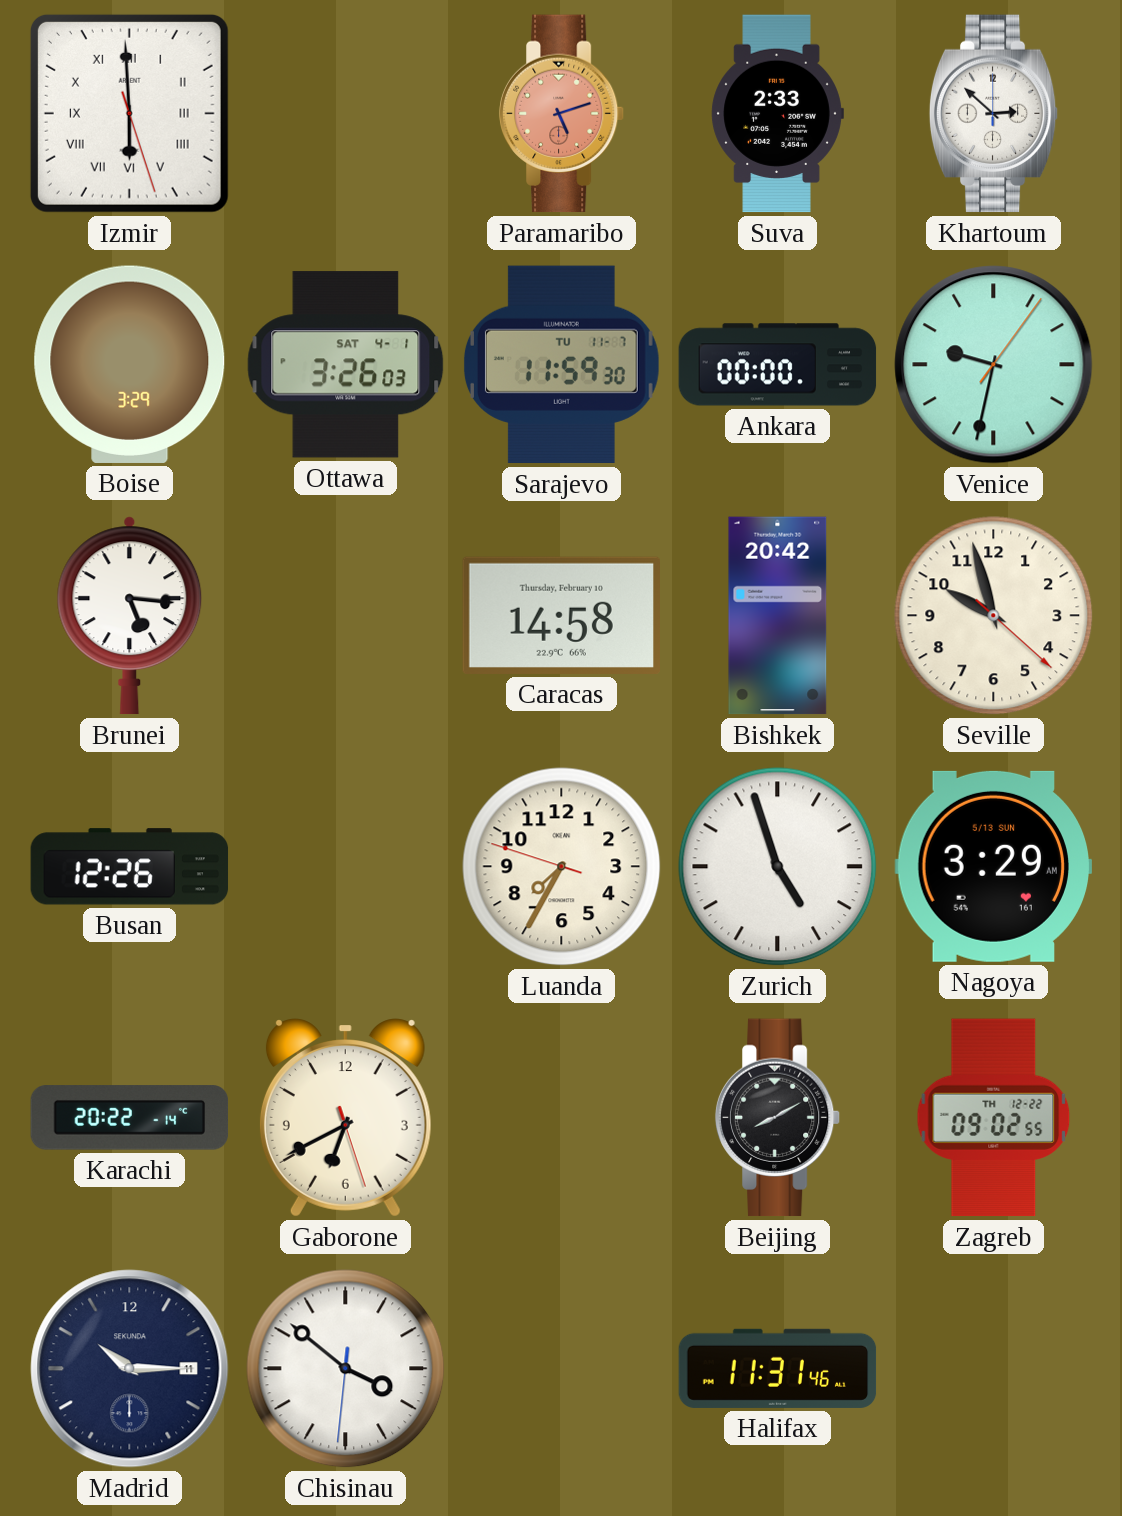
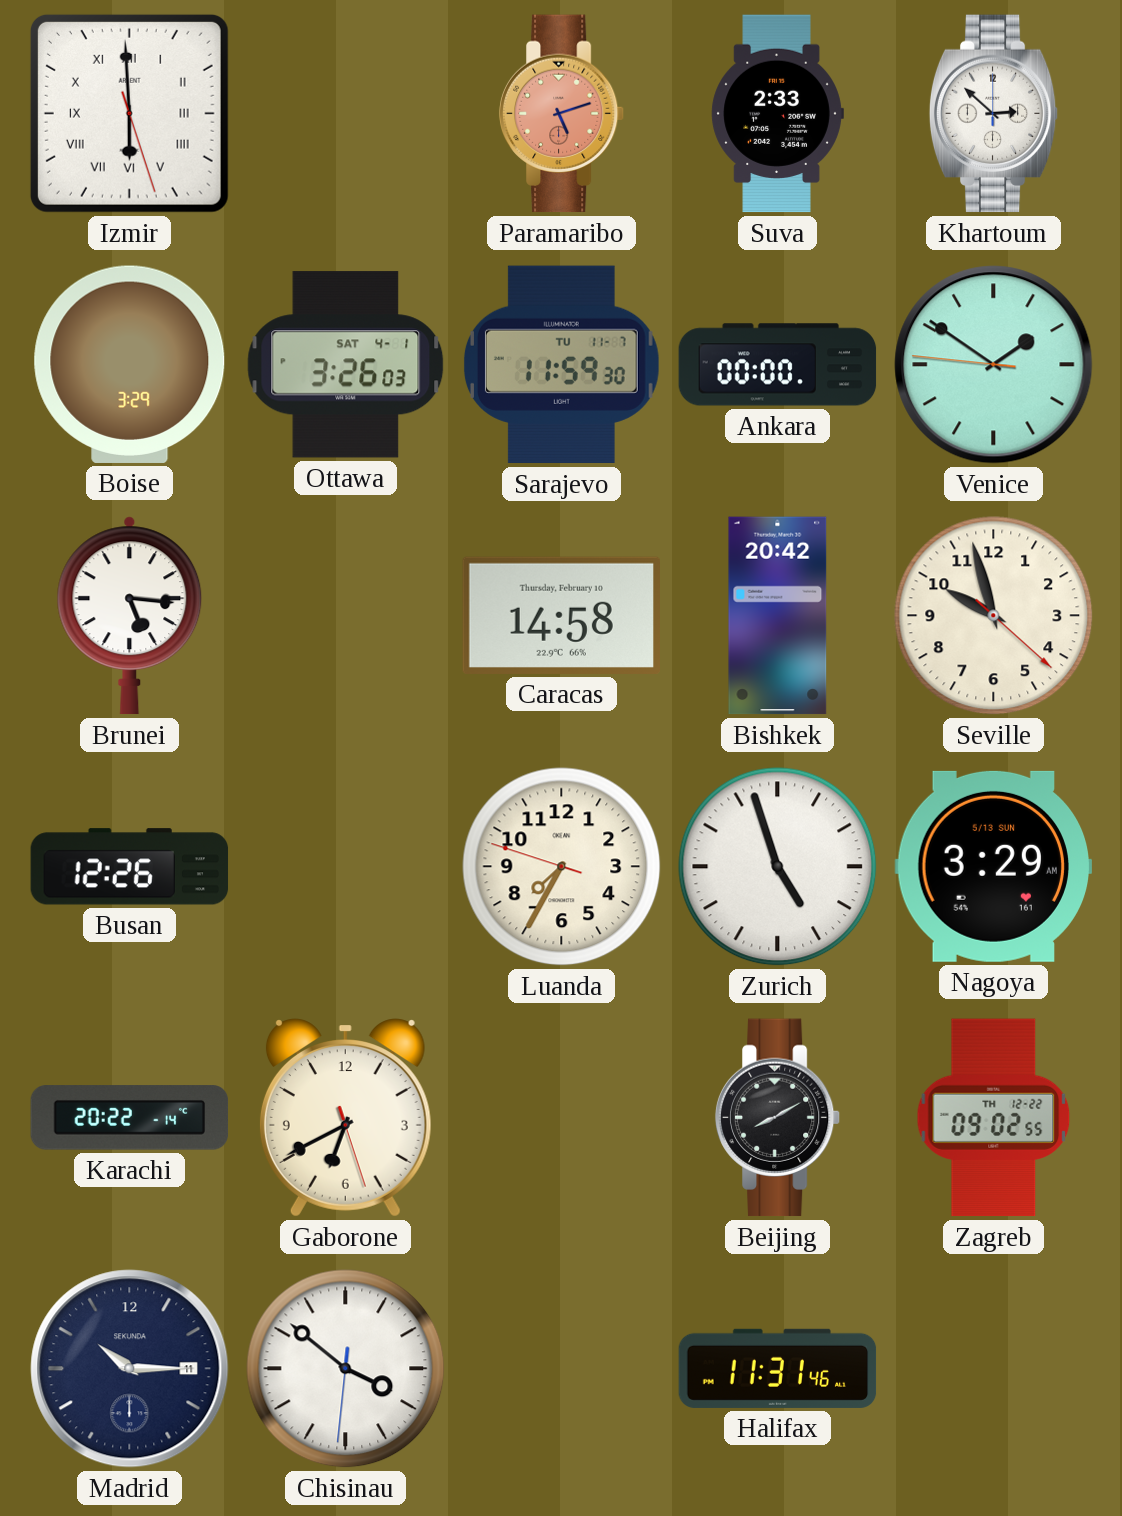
Venice: 9:32 -> 1:50
